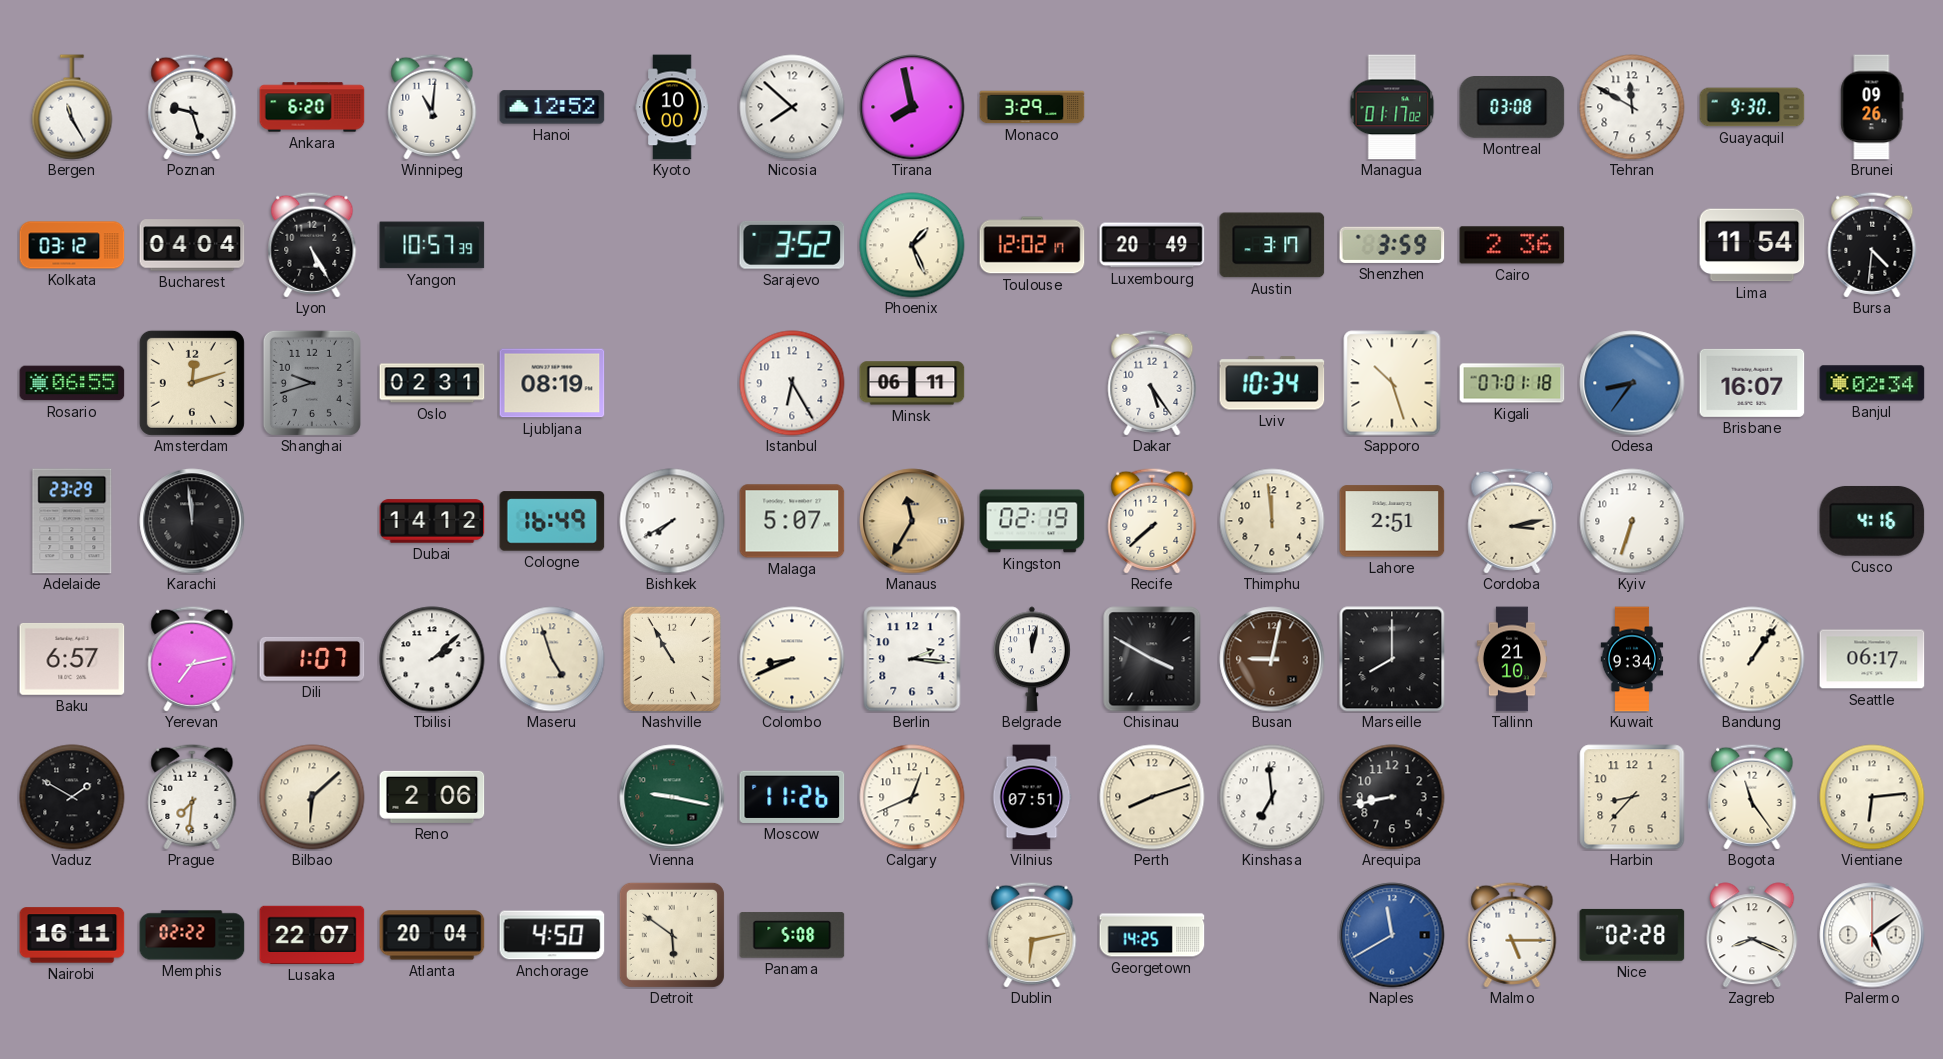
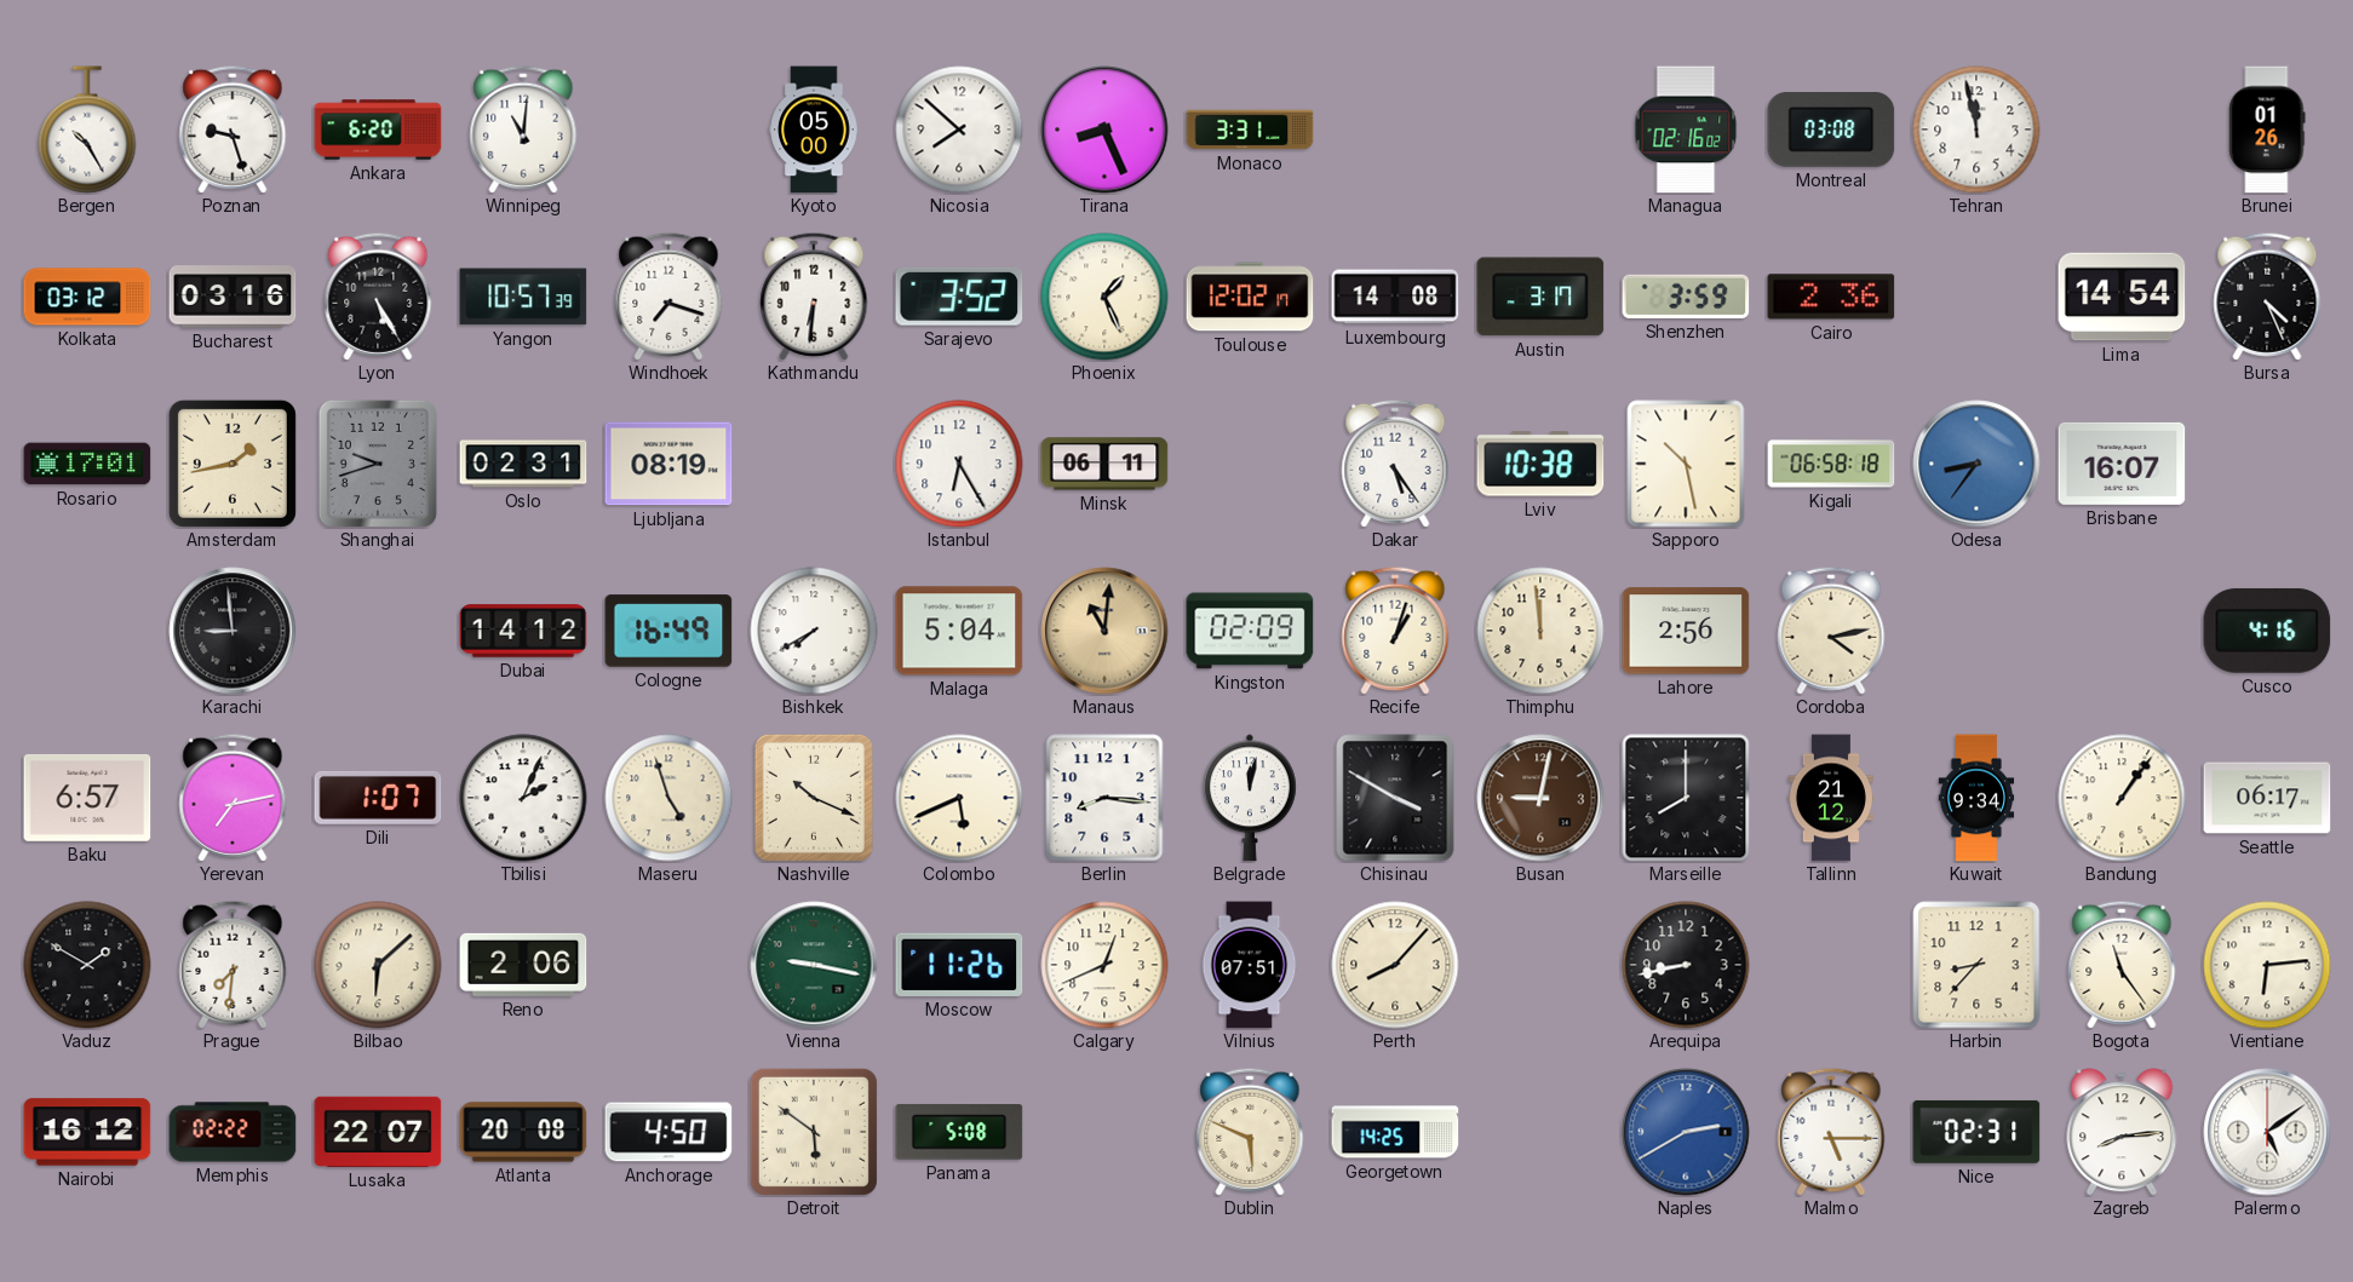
Bergen: 11:25 -> 10:25
Hanoi: 12:52 -> none
Kyoto: 10:00 -> 05:00
Tirana: 7:58 -> 8:26
Monaco: 3:29 -> 3:31
Managua: 01:17 -> 02:16
Tehran: 11:50 -> 11:58
Guayaquil: 9:30 -> none
Brunei: 09:26 -> 01:26
Bucharest: 04:04 -> 03:16
Windhoek: none -> 7:18
Kathmandu: none -> 6:31
Luxembourg: 20:49 -> 14:08
Lima: 11:54 -> 14:54
Bursa: 4:31 -> 4:26
Rosario: 06:55 -> 17:01
Amsterdam: 12:12 -> 1:43
Lviv: 10:34 -> 10:38
Sapporo: 10:27 -> 10:28
Kigali: 07:01 -> 06:58
Banjul: 02:34 -> none
Adelaide: 23:29 -> none
Karachi: 11:59 -> 8:59
Malaga: 5:07 -> 5:04
Manaus: 11:35 -> 11:01
Kingston: 02:19 -> 02:09
Recife: 7:38 -> 1:03
Lahore: 2:51 -> 2:56
Cordoba: 3:13 -> 4:13
Kyiv: 6:33 -> none
Tbilisi: 2:08 -> 2:04
Nashville: 10:55 -> 10:19
Colombo: 8:41 -> 5:41
Berlin: 2:16 -> 8:16
Tallinn: 21:10 -> 21:12
Perth: 8:12 -> 8:07
Kinshasa: 6:59 -> none
Nairobi: 16:11 -> 16:12
Atlanta: 20:04 -> 20:08
Dublin: 6:13 -> 5:49
Naples: 11:40 -> 2:40
Nice: 02:28 -> 02:31
Zagreb: 8:19 -> 8:14
